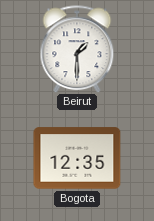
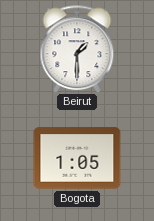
Bogota: 12:35 -> 1:05
